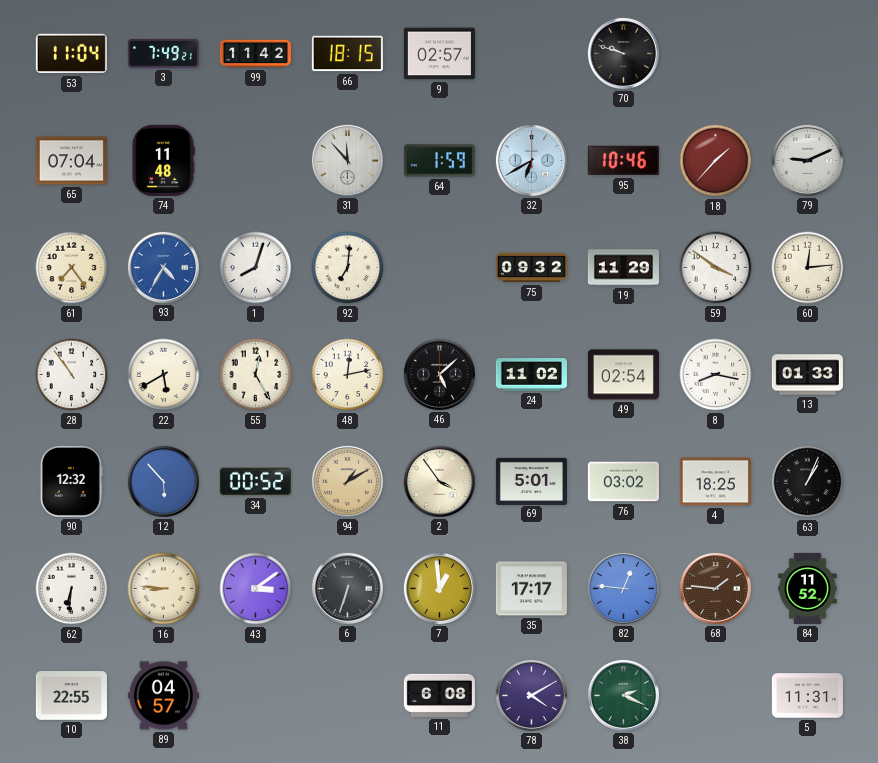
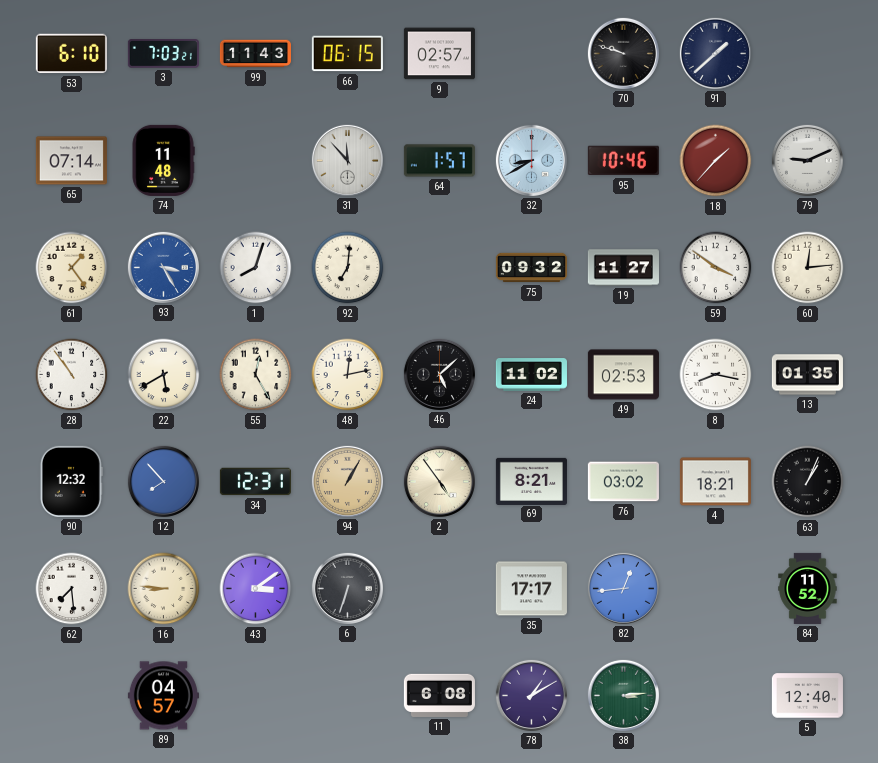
53: 11:04 -> 6:10
3: 7:49 -> 7:03
99: 11:42 -> 11:43
66: 18:15 -> 06:15
91: none -> 1:38
65: 07:04 -> 07:14
64: 1:59 -> 1:57
32: 6:40 -> 8:40
61: 7:24 -> 1:24
93: 4:35 -> 3:25
19: 11:29 -> 11:27
49: 02:54 -> 02:53
13: 01:33 -> 01:35
12: 5:53 -> 7:53
34: 00:52 -> 12:31
94: 1:10 -> 1:05
2: 3:54 -> 4:54
69: 5:01 -> 8:21
4: 18:25 -> 18:21
62: 6:31 -> 7:29
7: 12:59 -> none
82: 12:46 -> 12:44
68: 1:46 -> none
10: 22:55 -> none
78: 4:10 -> 1:10
38: 2:19 -> 3:14
5: 11:31 -> 12:40
